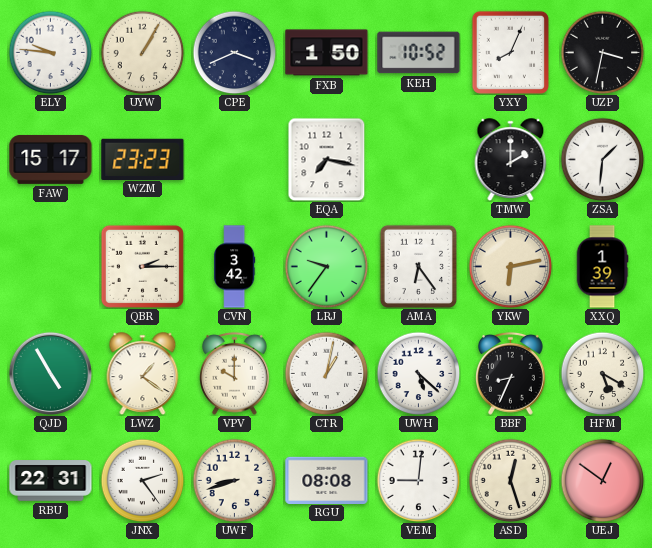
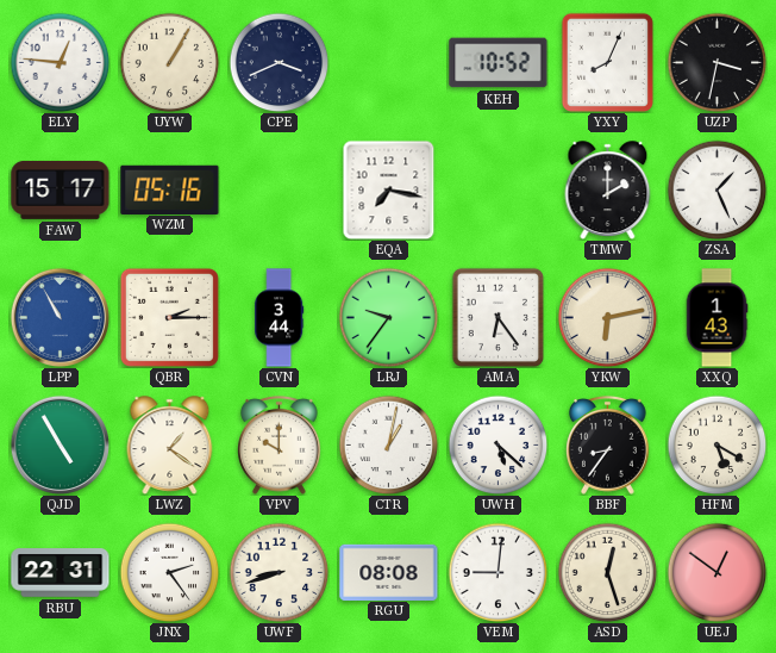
ELY: 9:46 -> 12:46
FXB: 1:50 -> none
WZM: 23:23 -> 05:16
ZSA: 1:31 -> 1:26
LPP: none -> 10:55
CVN: 3:42 -> 3:44
XXQ: 1:39 -> 1:43
BBF: 8:34 -> 8:36
